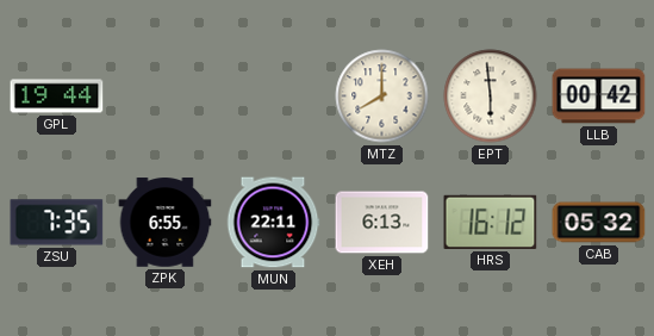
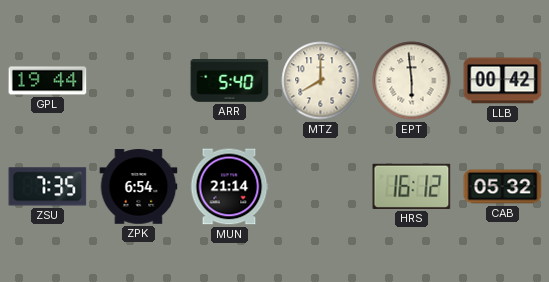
ARR: none -> 5:40
ZPK: 6:55 -> 6:54
MUN: 22:11 -> 21:14
XEH: 6:13 -> none
